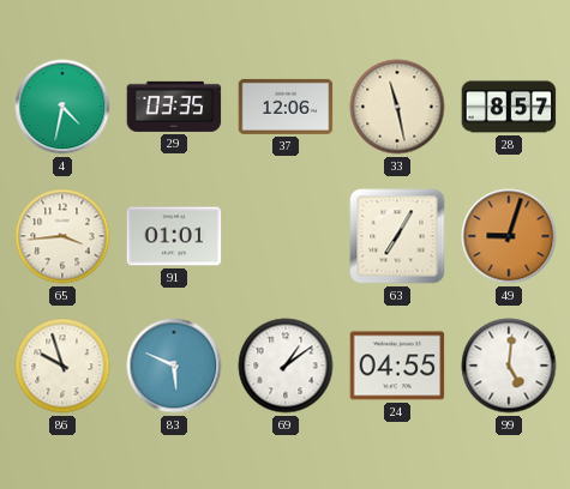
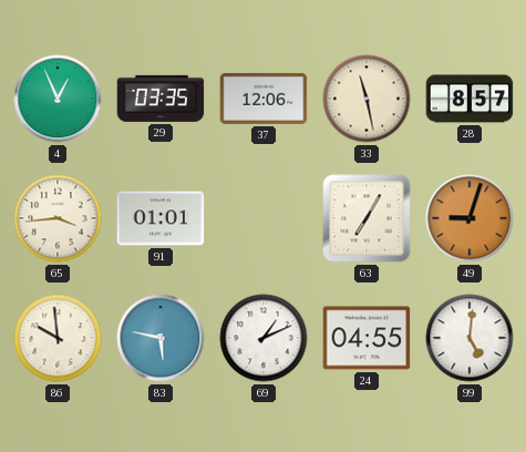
4: 4:32 -> 12:56
86: 9:57 -> 9:59
83: 5:49 -> 5:47
69: 1:09 -> 1:11
